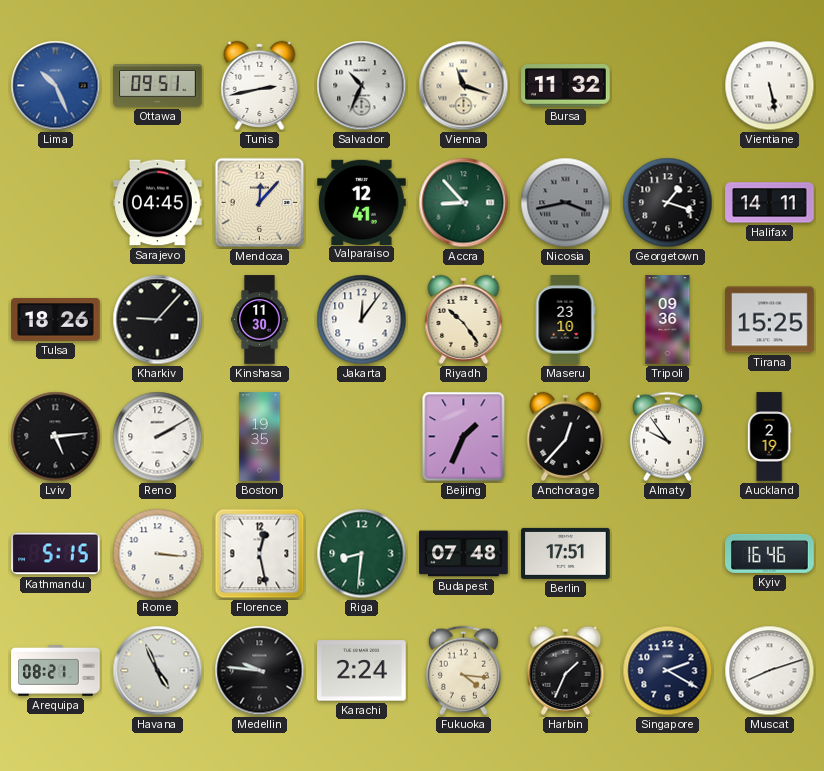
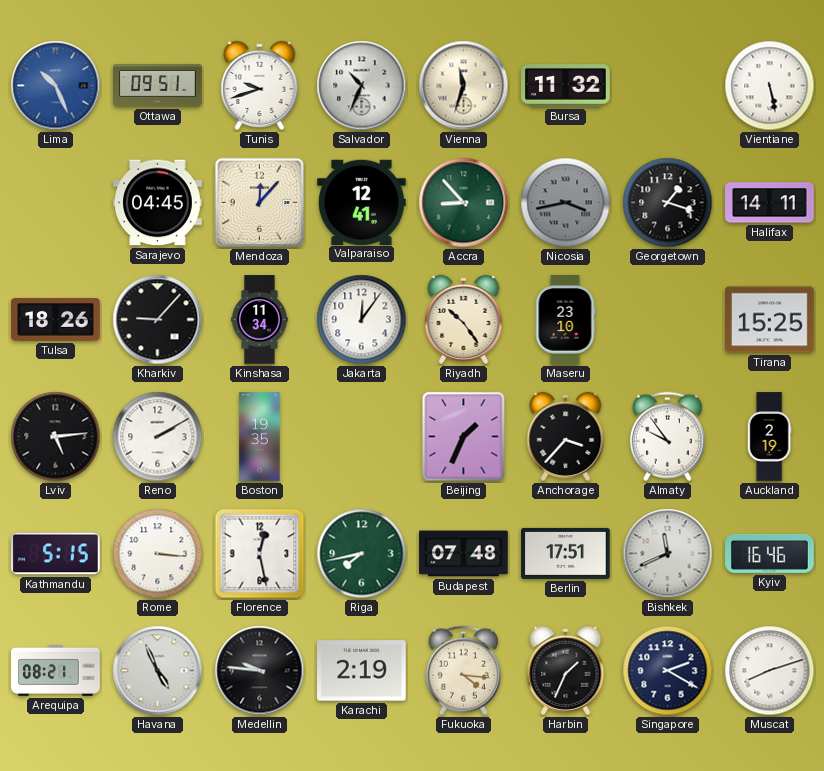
Tunis: 2:43 -> 9:42
Vienna: 11:18 -> 11:33
Kinshasa: 11:30 -> 11:34
Tripoli: 09:36 -> none
Anchorage: 12:37 -> 3:37
Riga: 8:31 -> 7:43
Bishkek: none -> 11:41
Karachi: 2:24 -> 2:19
